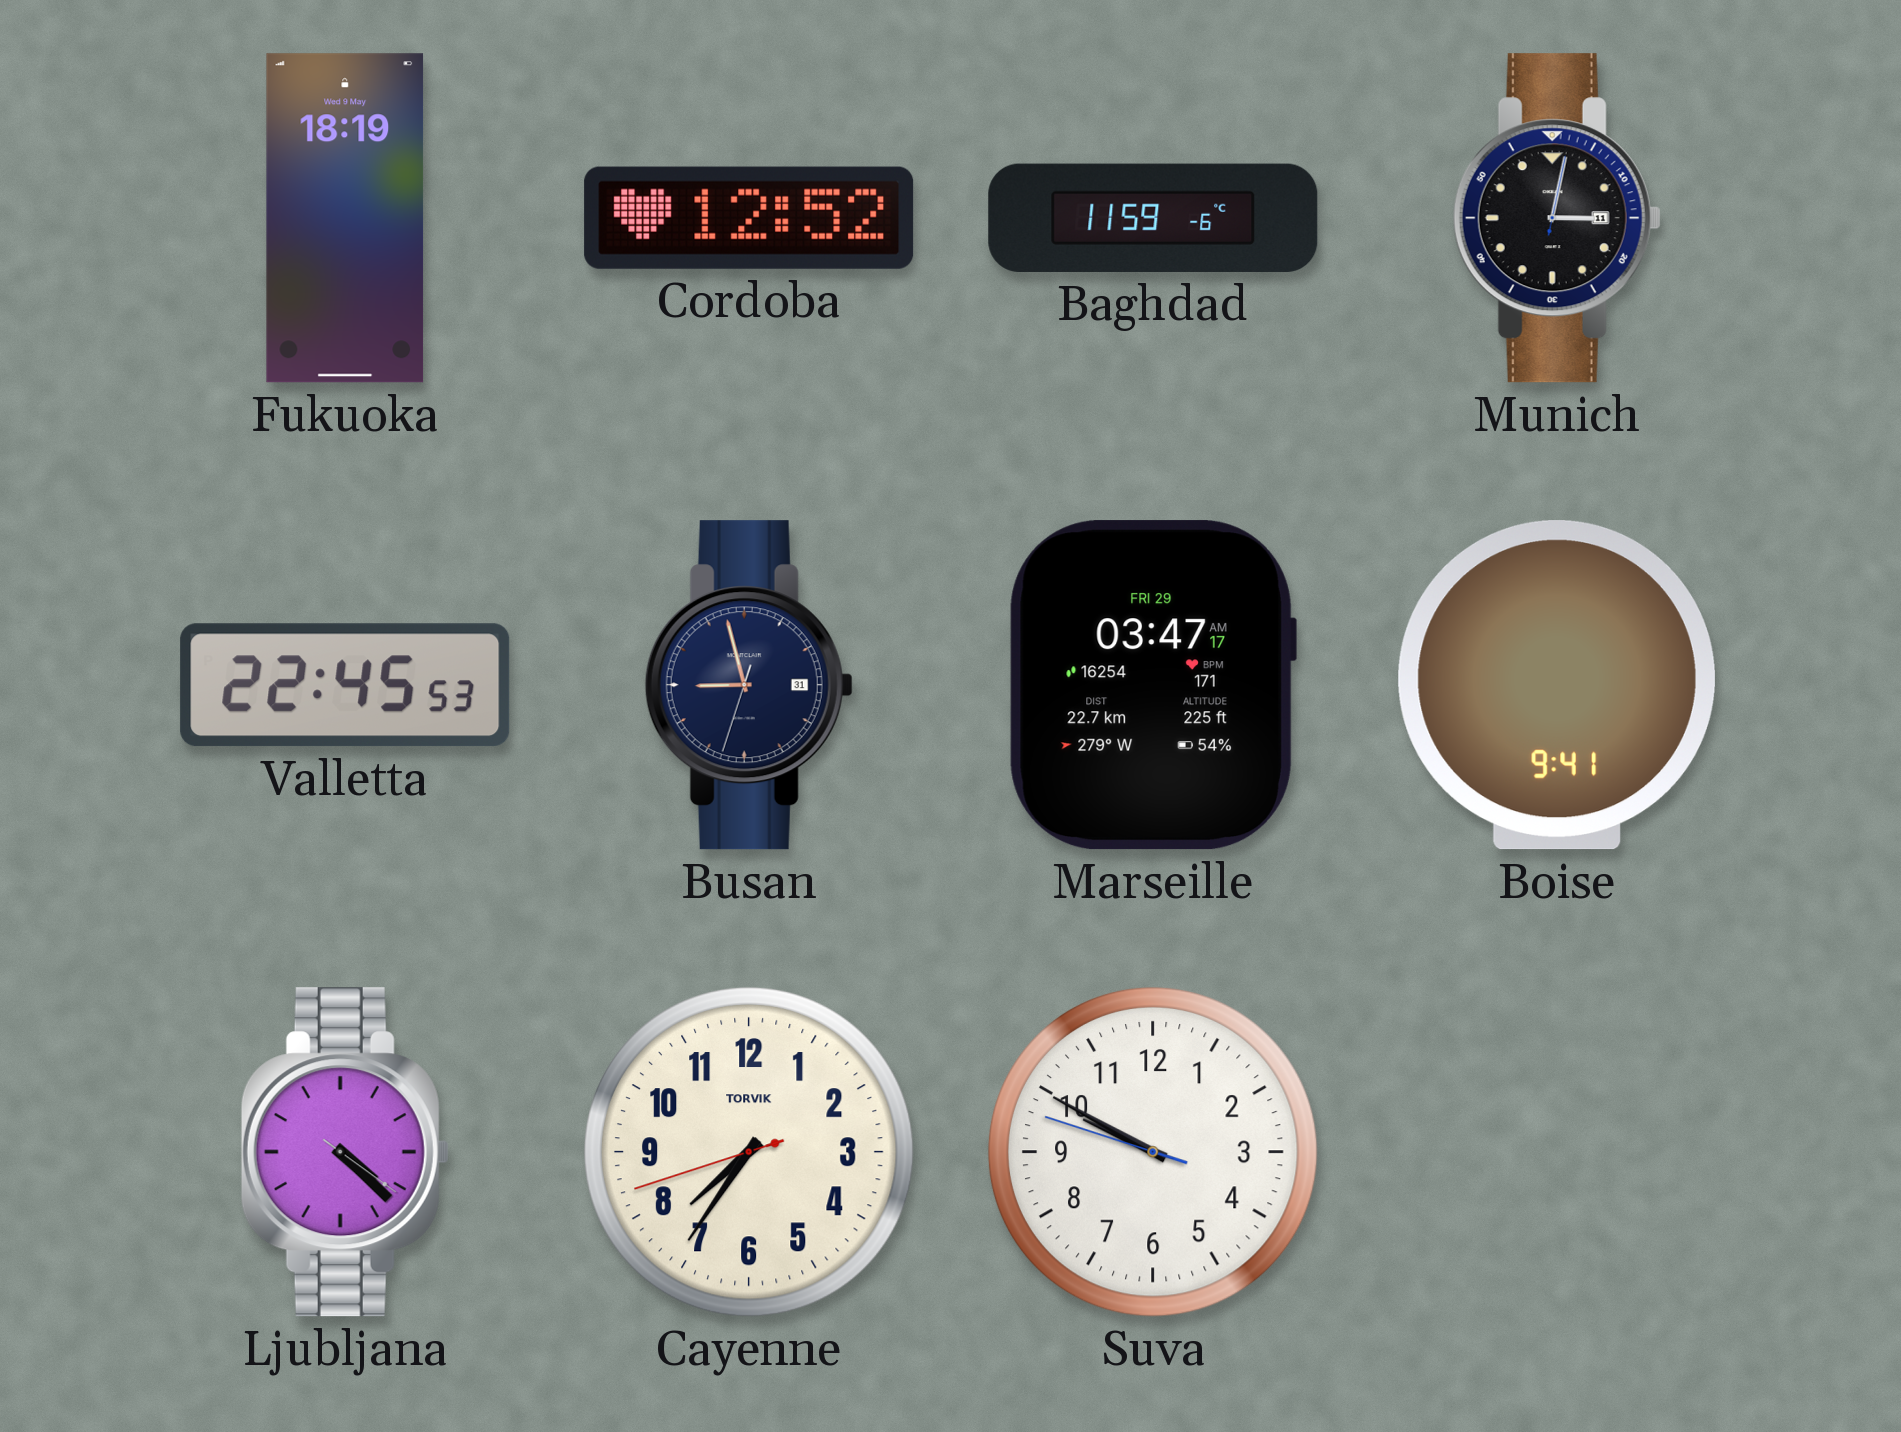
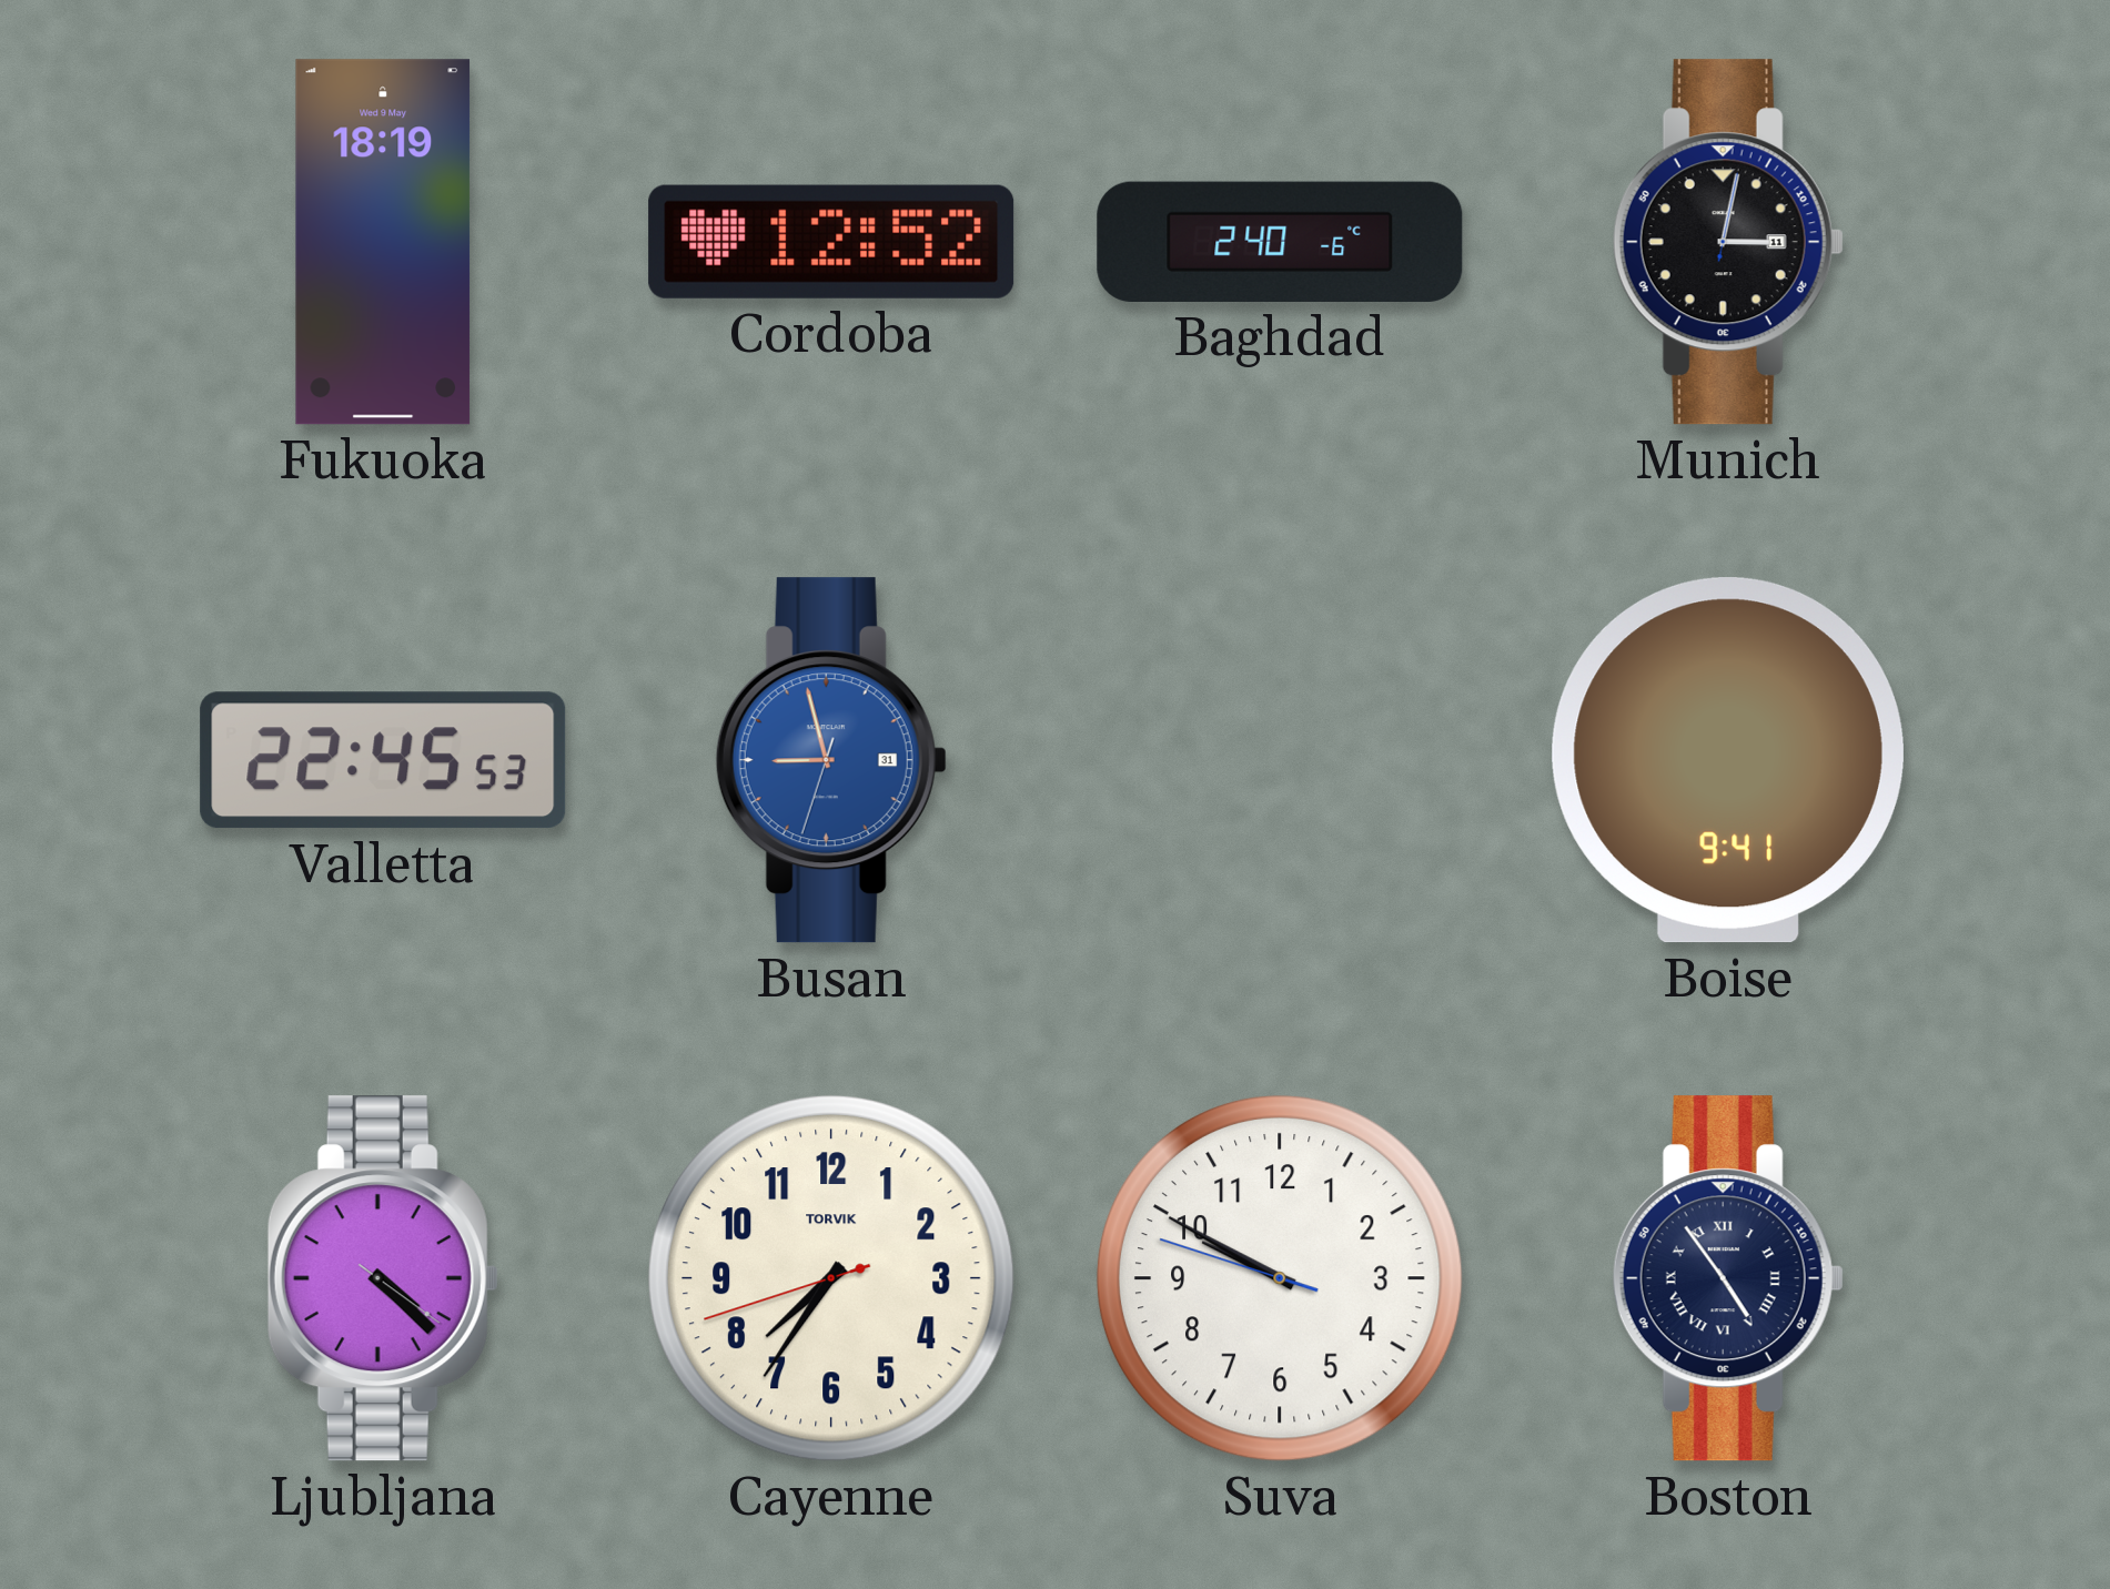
Baghdad: 11:59 -> 2:40
Busan dial: navy -> blue
Marseille: 03:47 -> none
Boston: none -> 4:54
